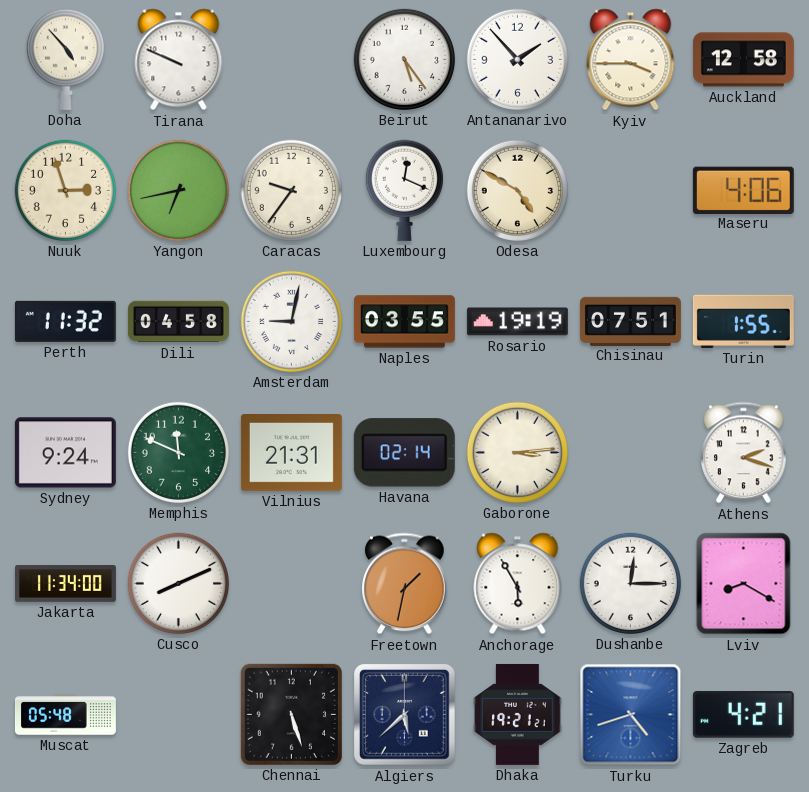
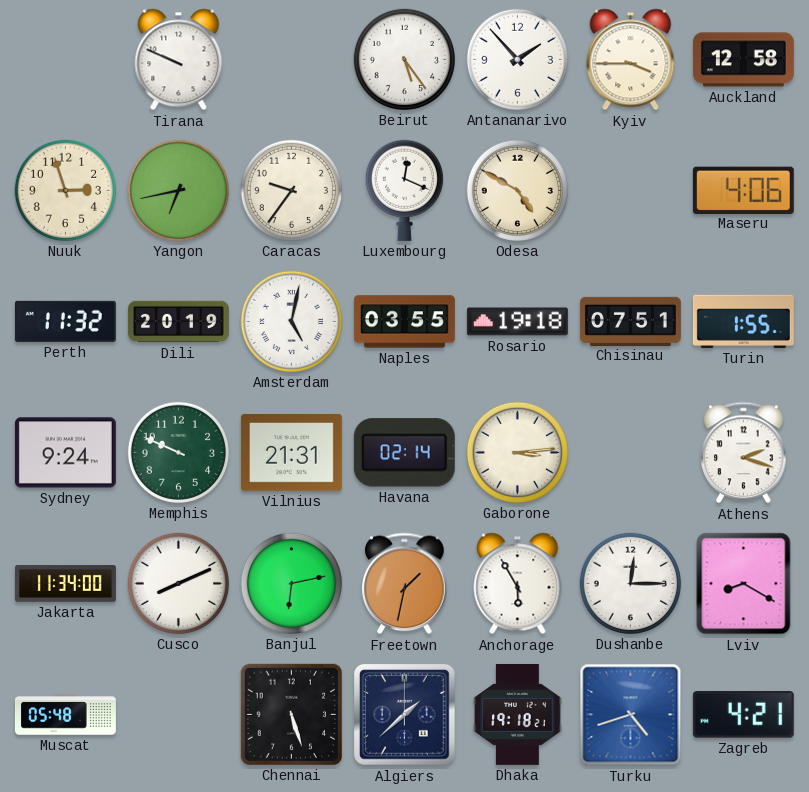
Doha: 4:53 -> none
Dili: 04:58 -> 20:19
Amsterdam: 9:02 -> 5:02
Rosario: 19:19 -> 19:18
Memphis: 11:49 -> 9:49
Banjul: none -> 6:13
Algiers: 5:38 -> 1:38
Dhaka: 19:21 -> 19:18
